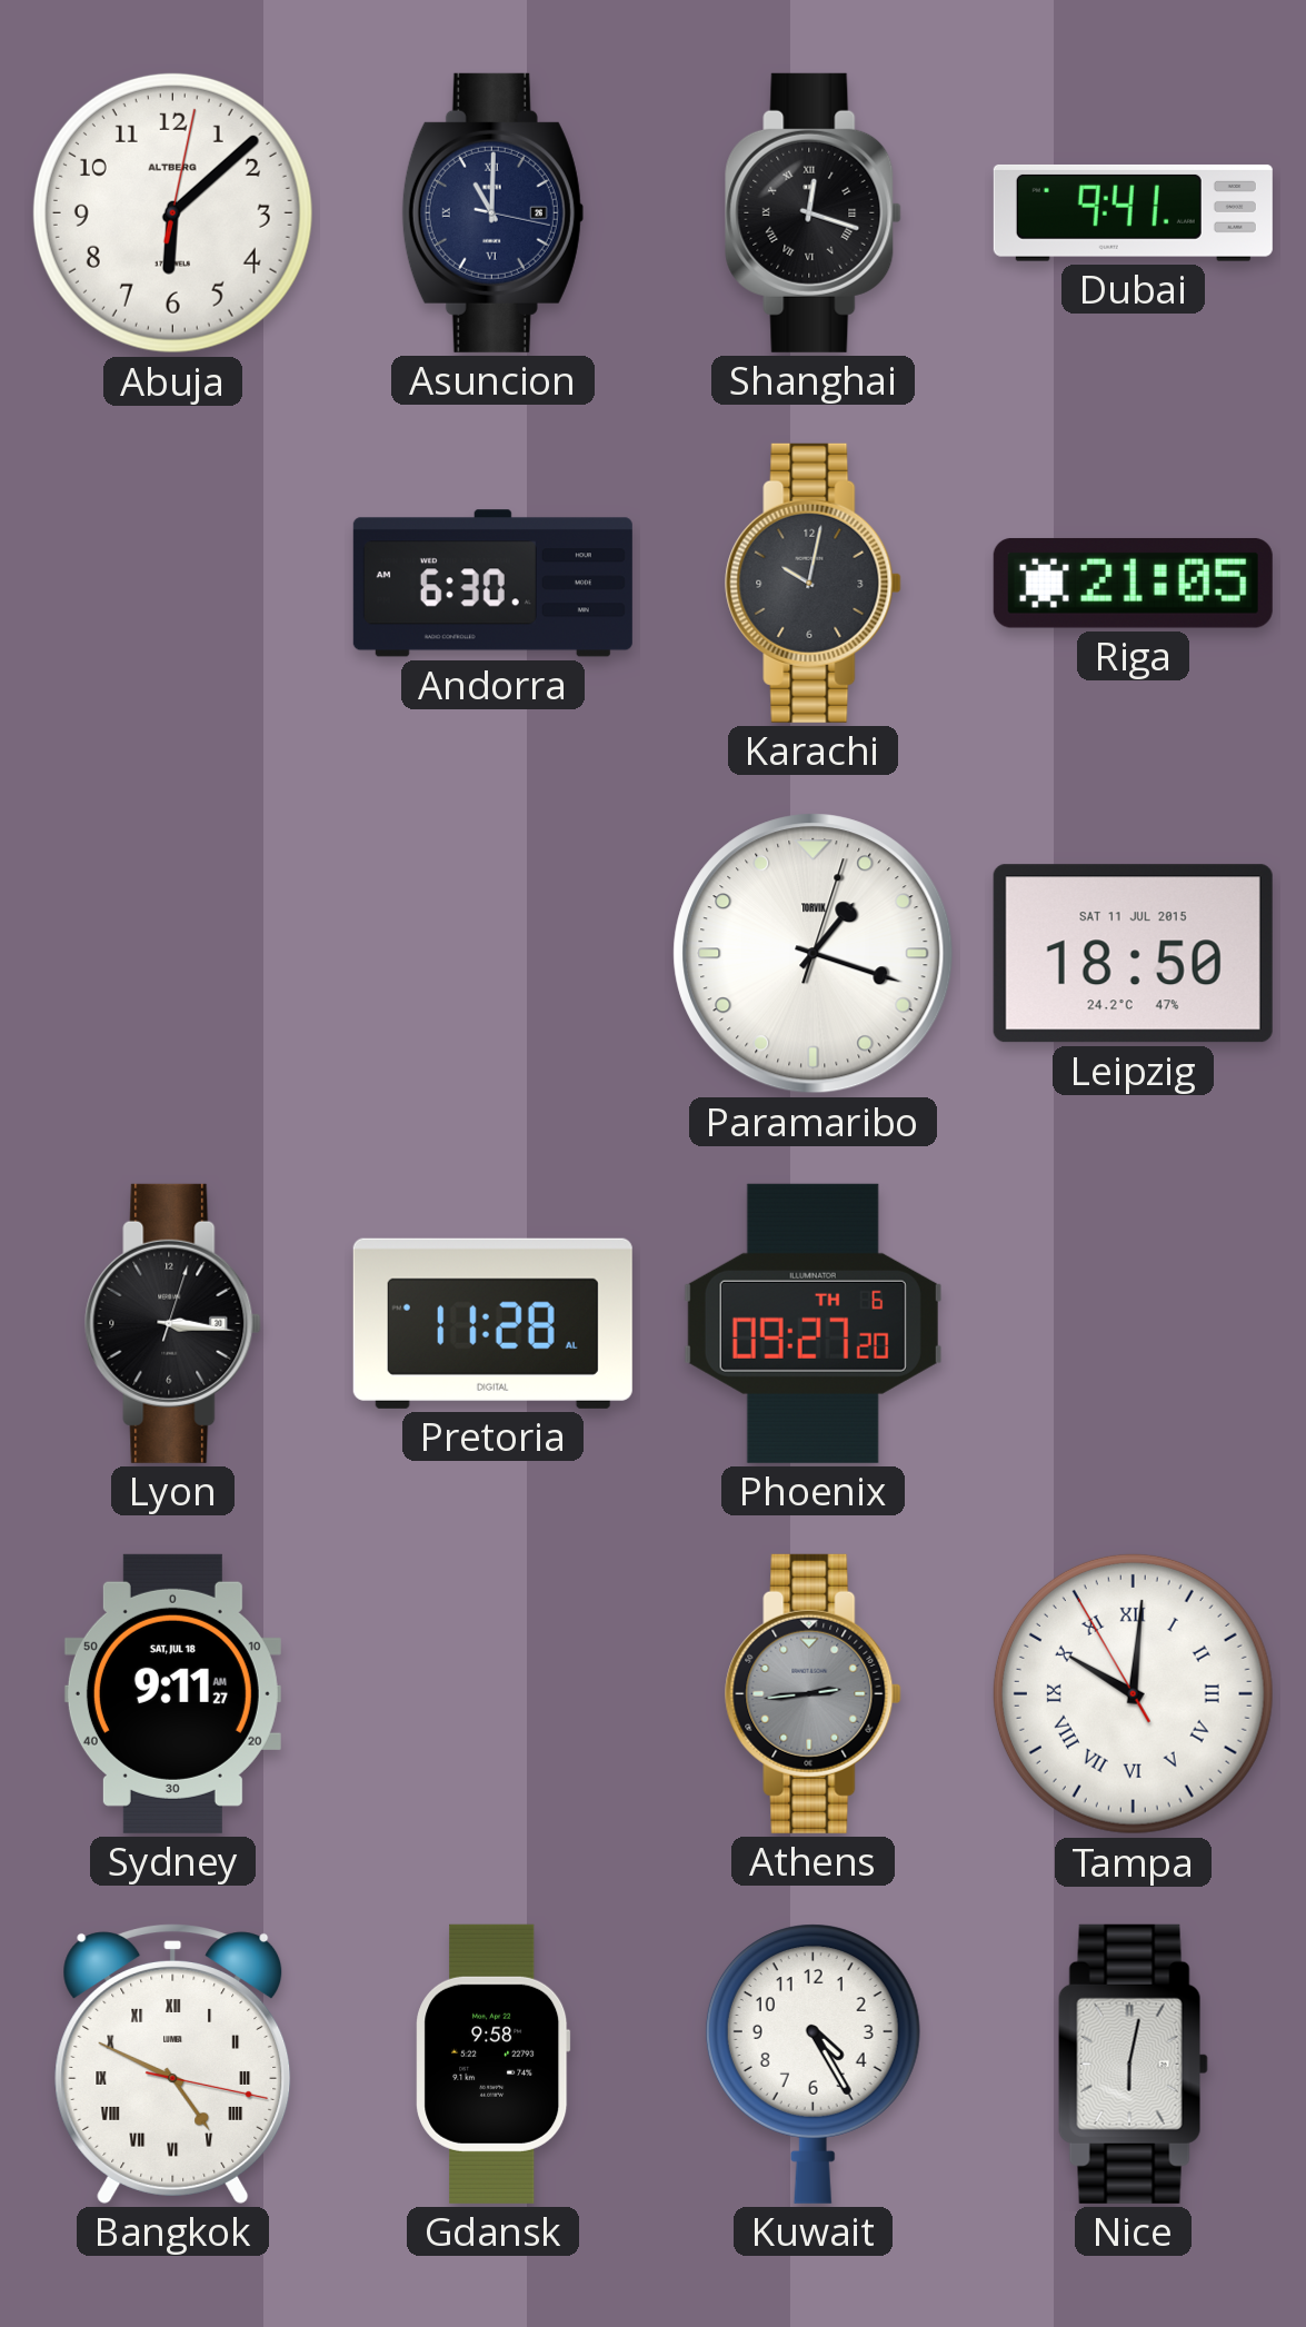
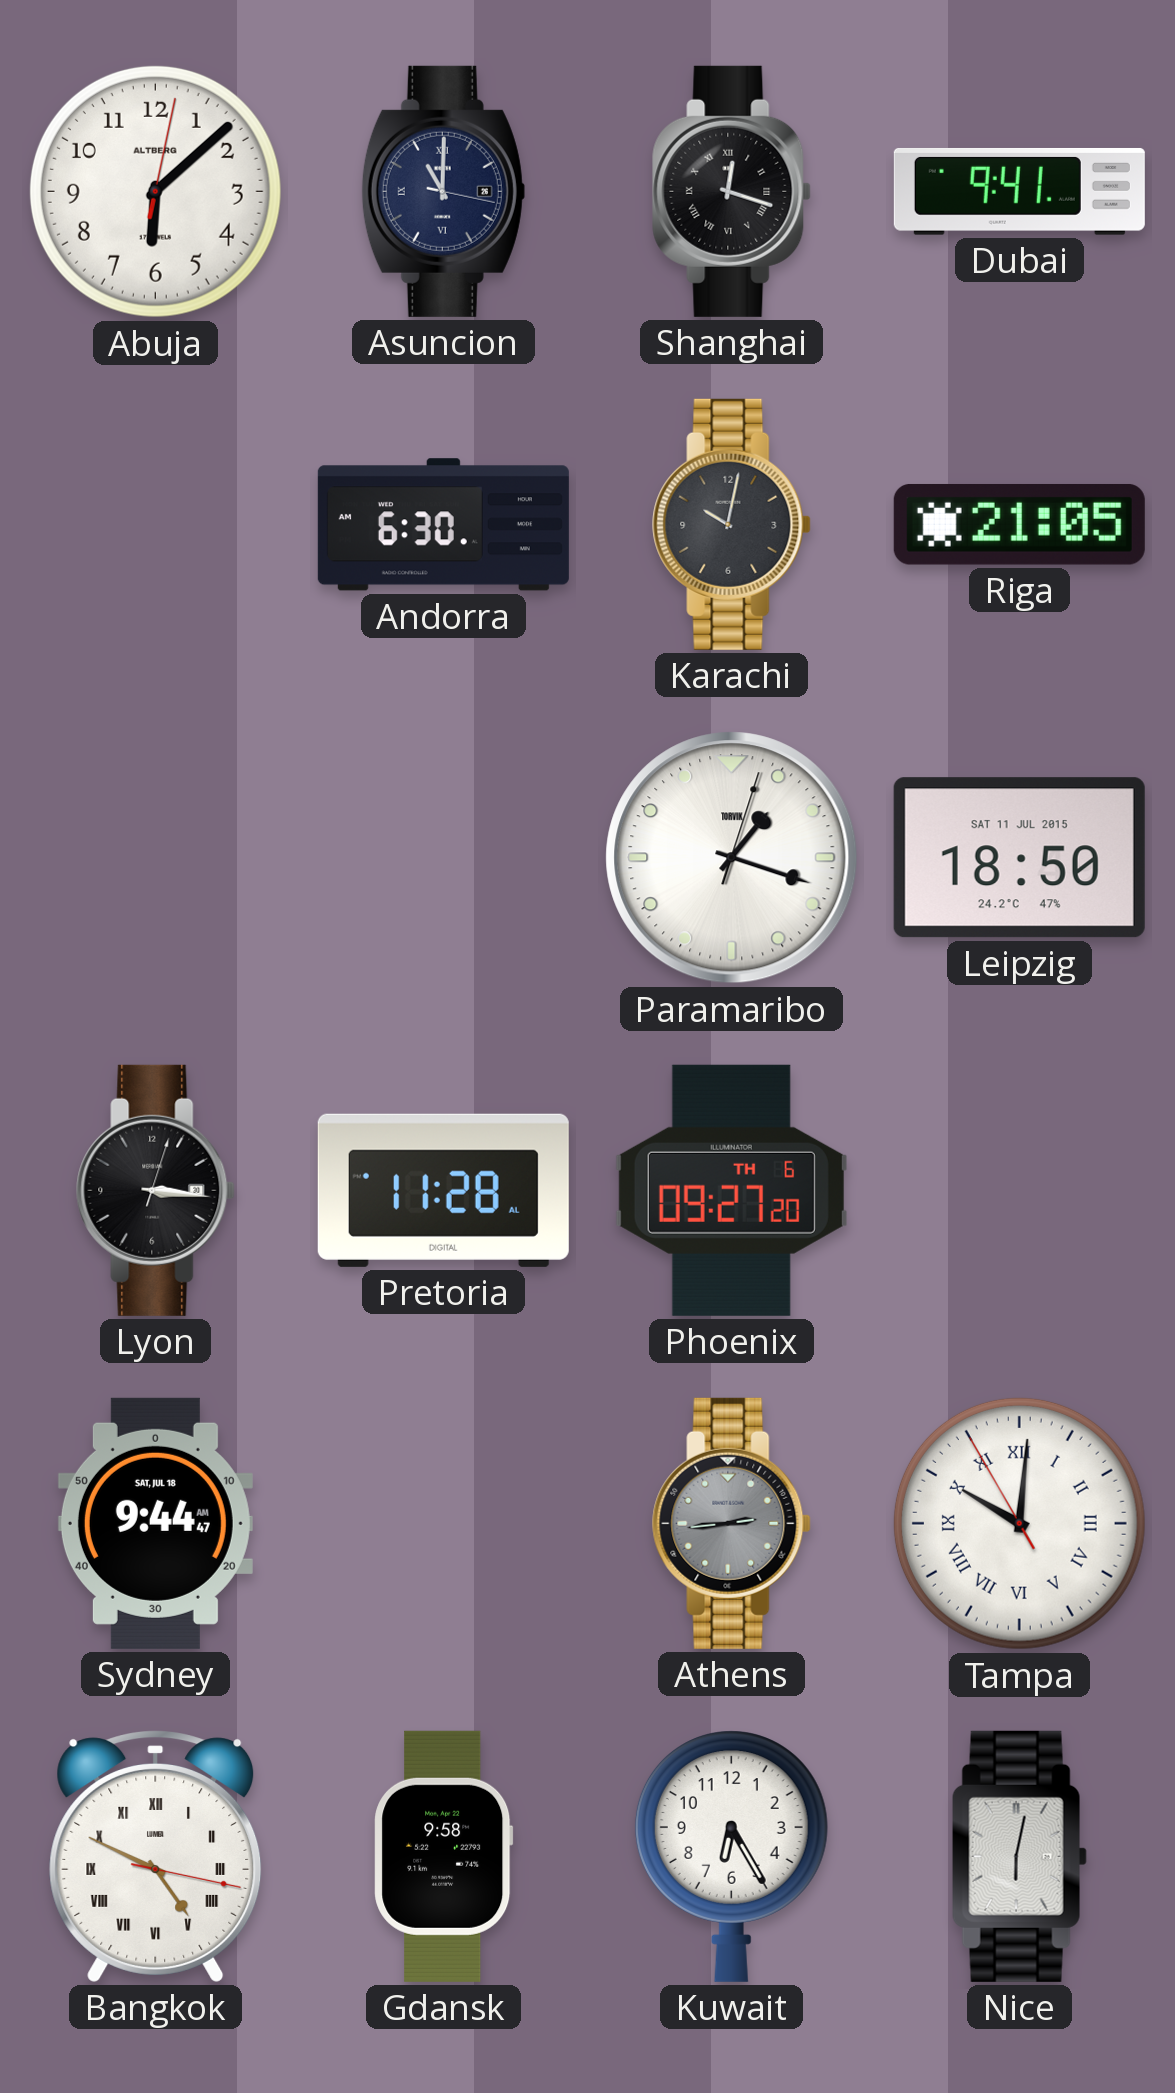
Sydney: 9:11 -> 9:44
Kuwait: 4:25 -> 6:25
